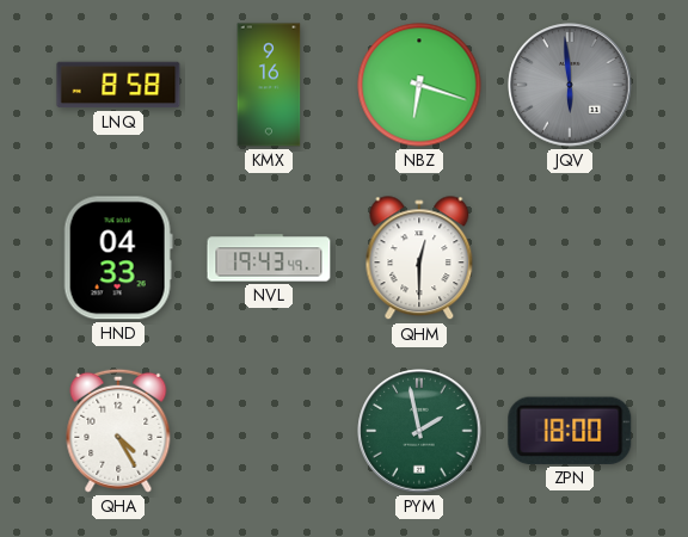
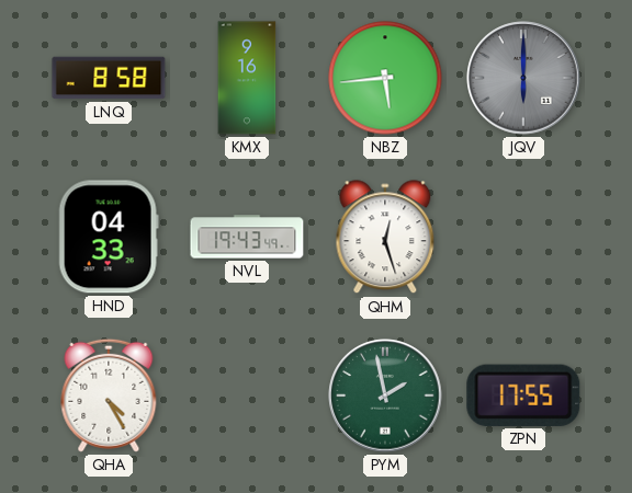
NBZ: 6:18 -> 5:44
JQV: 5:59 -> 6:00
QHM: 12:30 -> 12:27
ZPN: 18:00 -> 17:55
